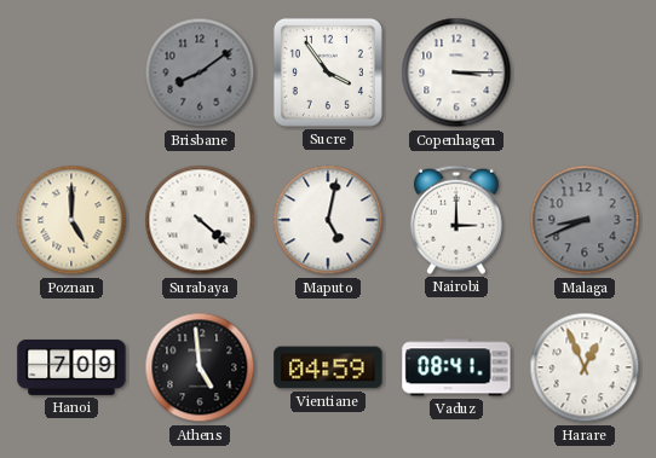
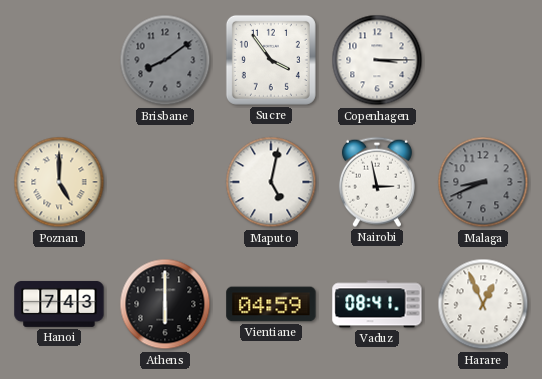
Surabaya: 4:22 -> none
Nairobi: 3:00 -> 2:58
Hanoi: 7:09 -> 7:43
Athens: 4:59 -> 6:00
